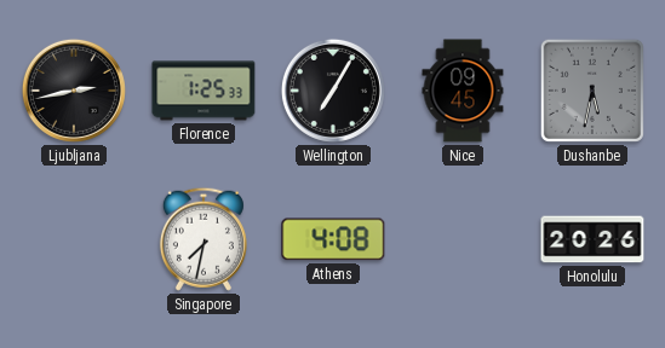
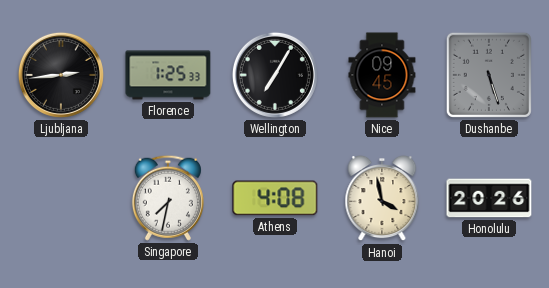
Ljubljana: 2:43 -> 2:44
Dushanbe: 5:32 -> 5:27
Hanoi: none -> 3:58
